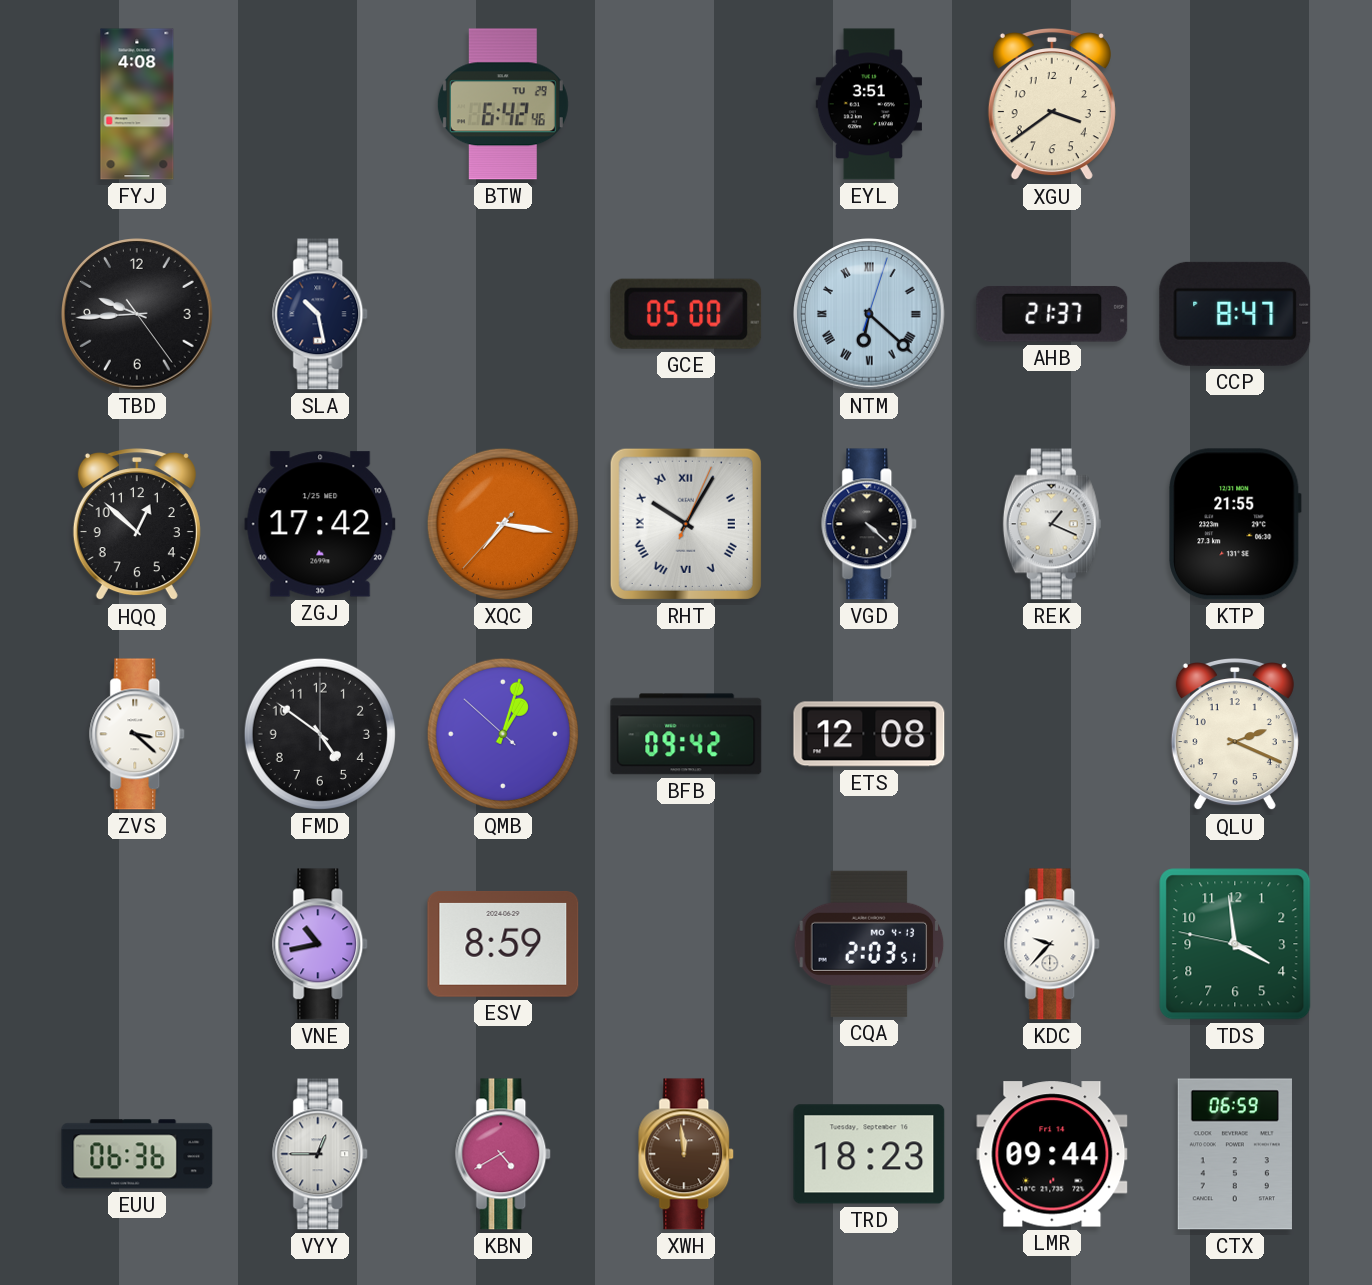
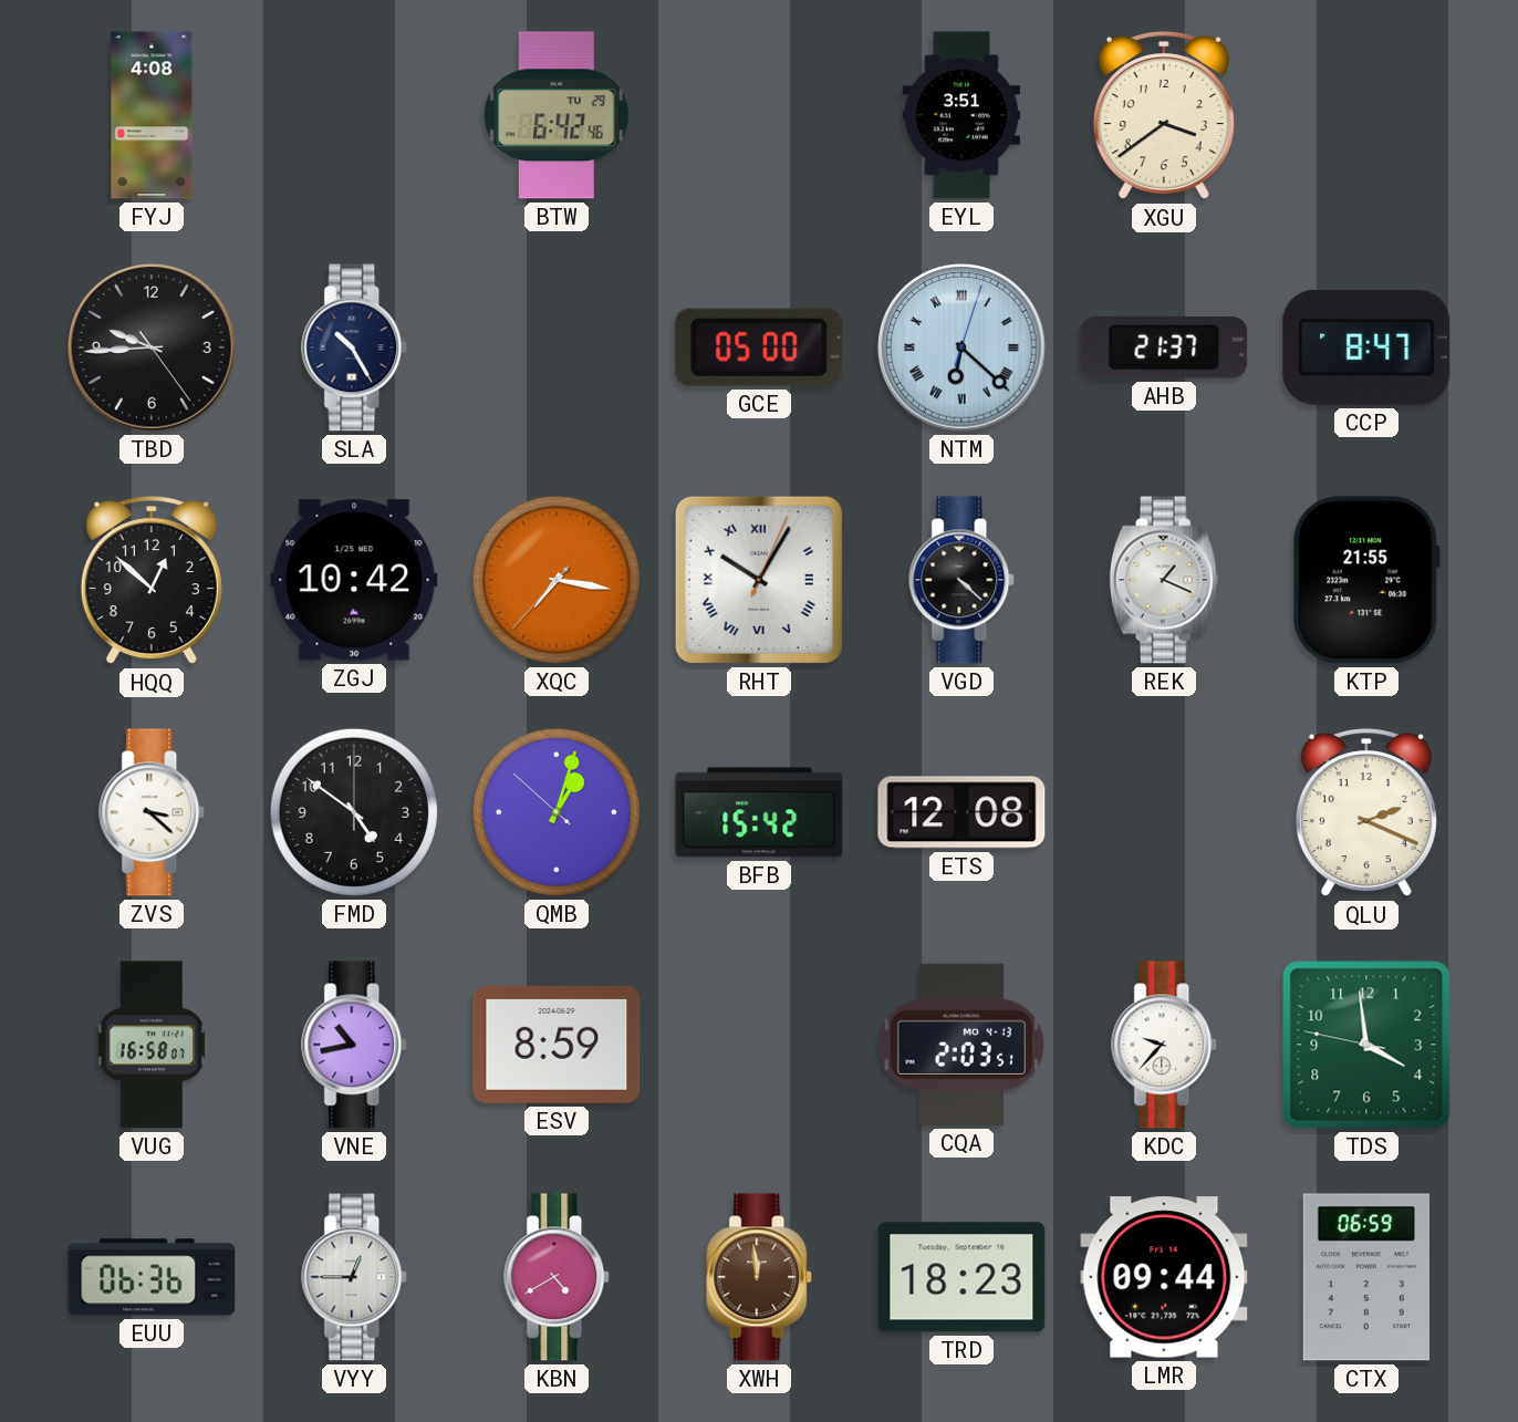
SLA: 10:28 -> 10:25
ZGJ: 17:42 -> 10:42
BFB: 09:42 -> 15:42
VUG: none -> 16:58
